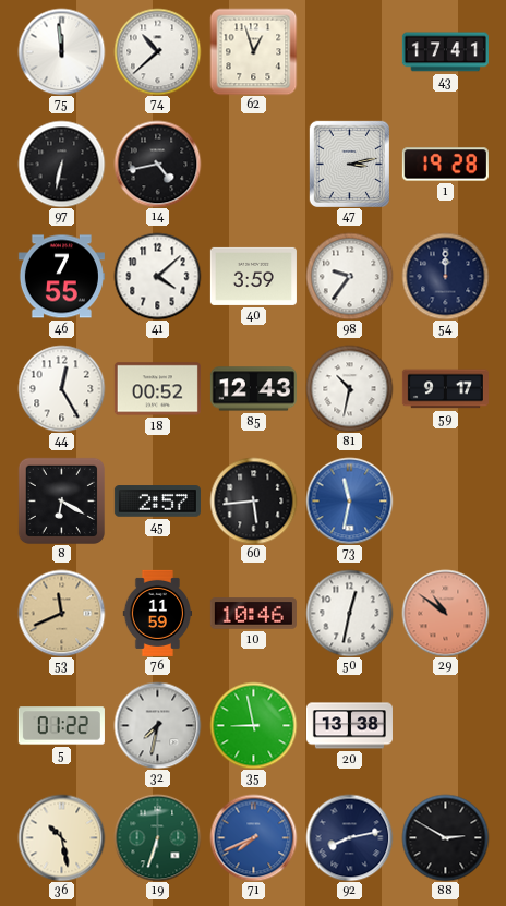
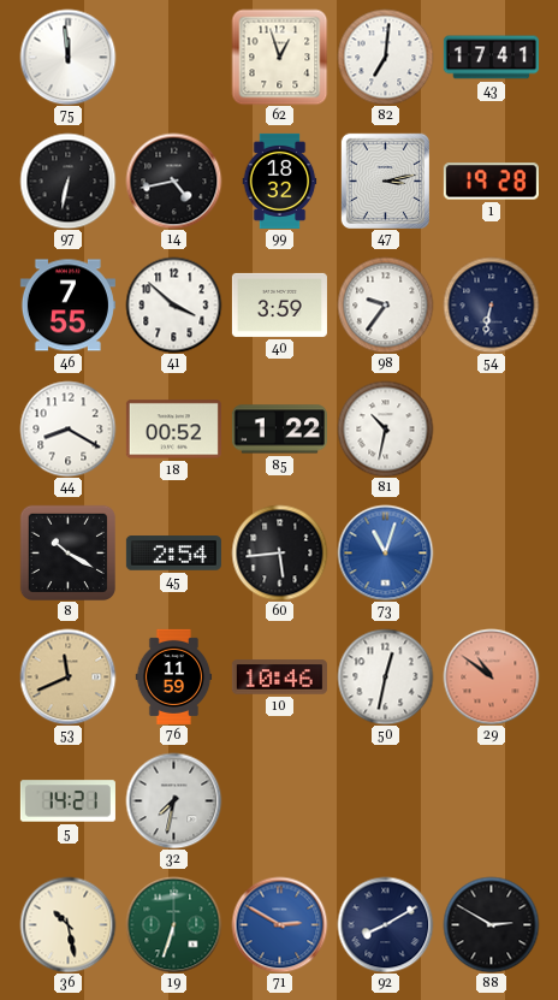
74: 10:38 -> none
82: none -> 7:01
99: none -> 18:32
41: 4:08 -> 3:52
54: 12:00 -> 6:32
44: 12:25 -> 8:20
85: 12:43 -> 1:22
59: 9:17 -> none
8: 6:20 -> 10:20
45: 2:57 -> 2:54
73: 11:32 -> 11:03
5: 01:22 -> 14:21
35: 8:58 -> none
20: 13:38 -> none
71: 7:41 -> 2:50
92: 8:13 -> 8:10
